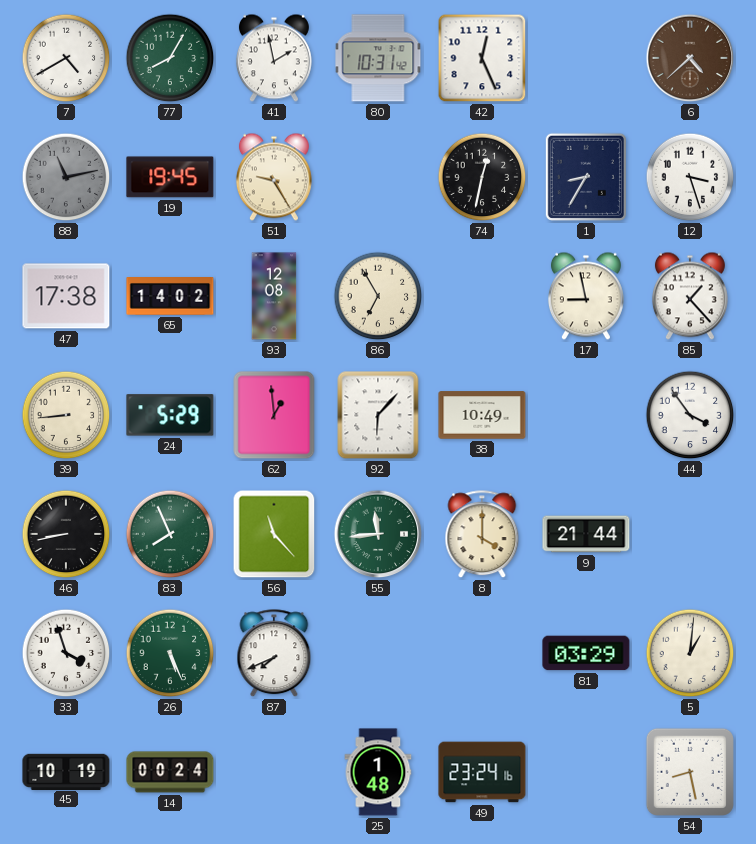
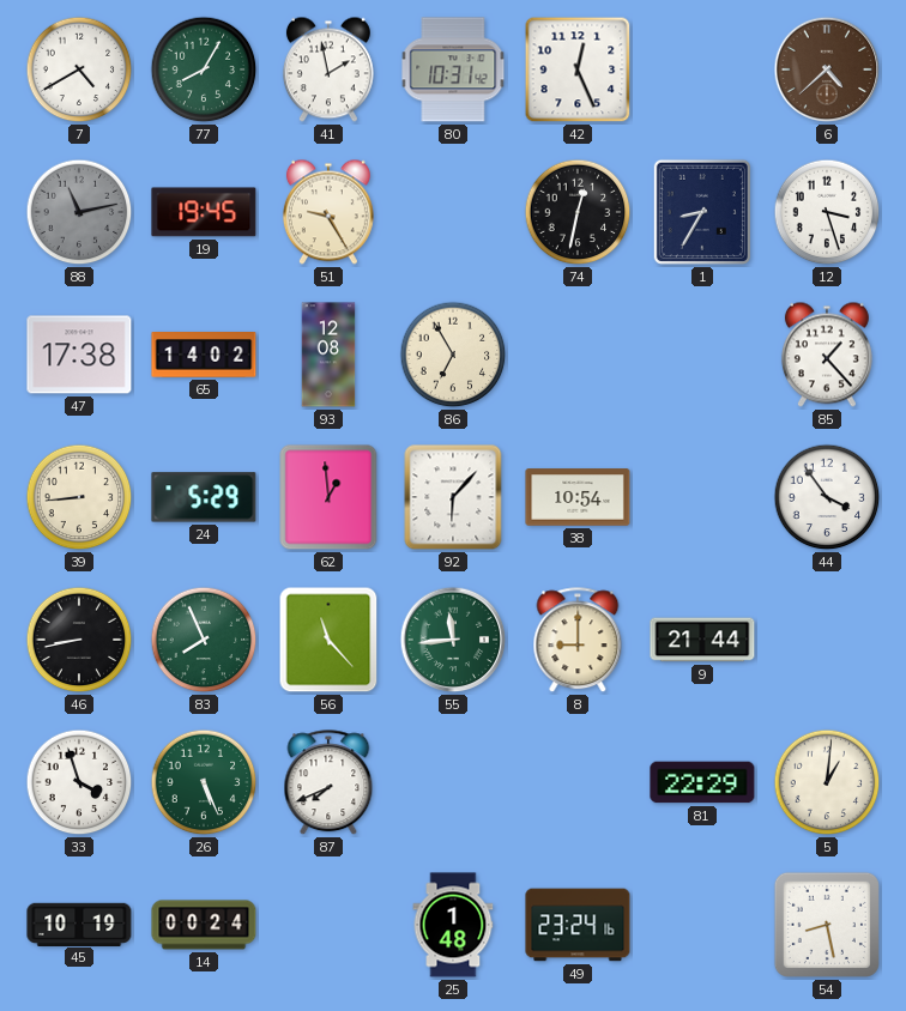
17: 8:58 -> none
38: 10:49 -> 10:54
8: 4:00 -> 9:00
81: 03:29 -> 22:29
